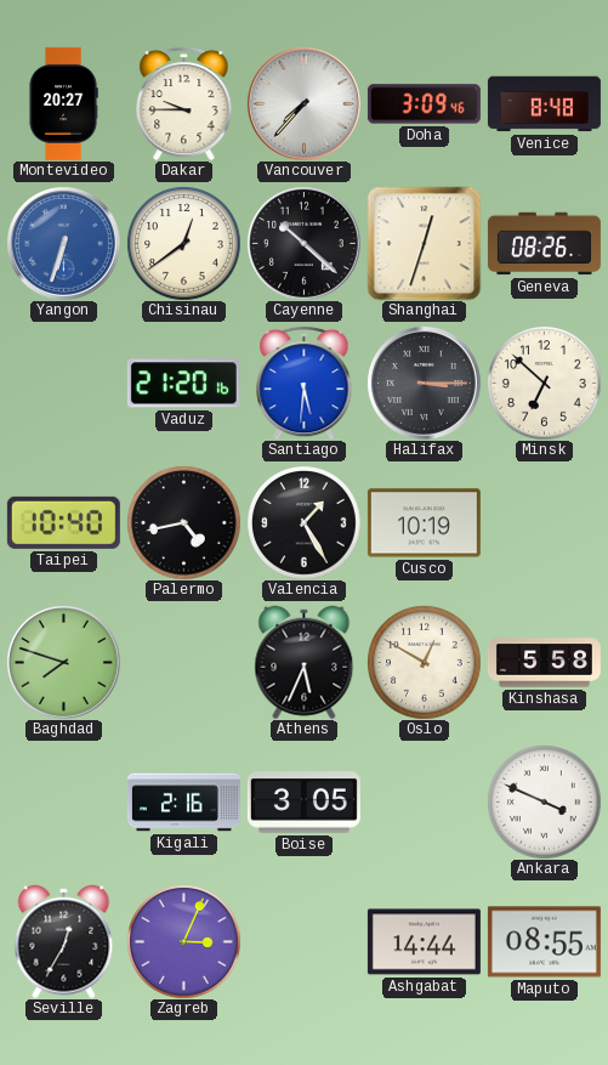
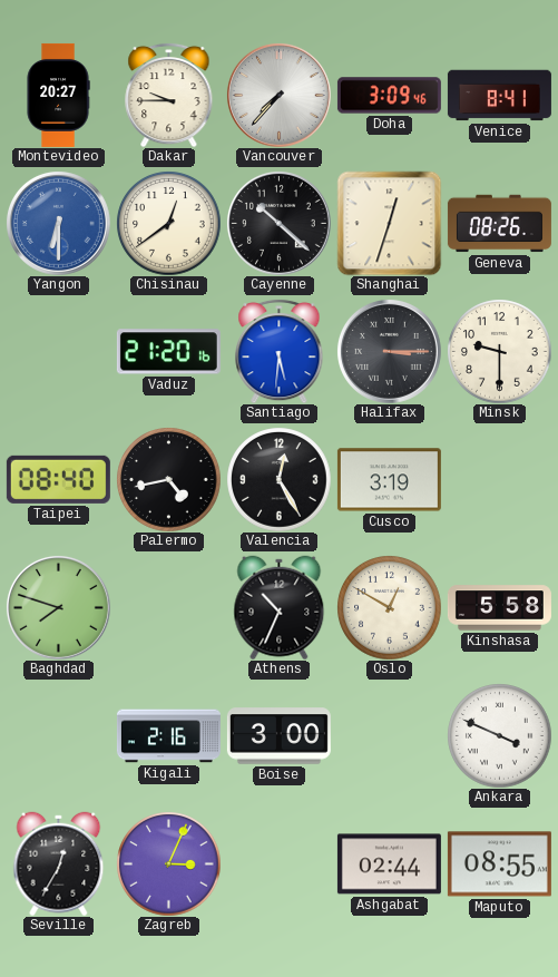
Venice: 8:48 -> 8:41
Yangon: 6:33 -> 6:30
Minsk: 6:52 -> 9:30
Taipei: 10:40 -> 08:40
Valencia: 1:25 -> 12:25
Cusco: 10:19 -> 3:19
Athens: 5:34 -> 10:34
Boise: 3:05 -> 3:00
Ashgabat: 14:44 -> 02:44
